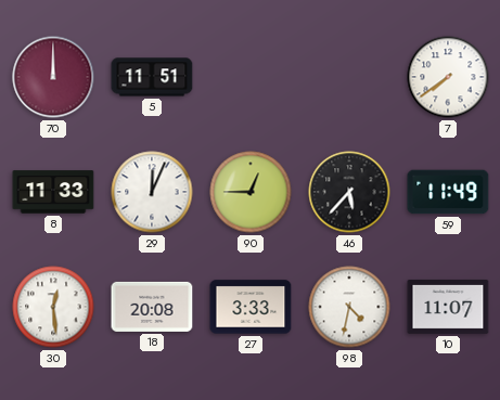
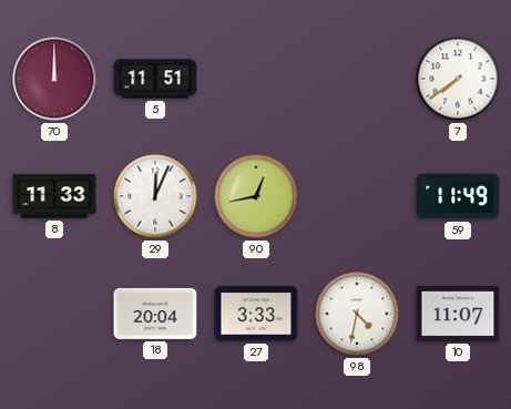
90: 12:45 -> 12:43
46: 5:37 -> none
30: 12:29 -> none
18: 20:08 -> 20:04
